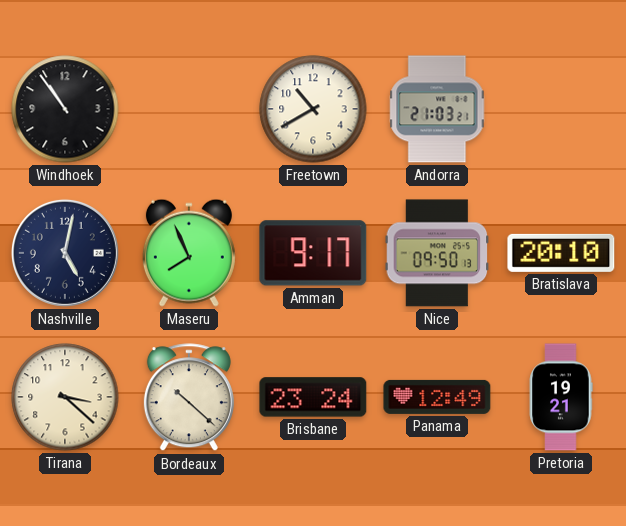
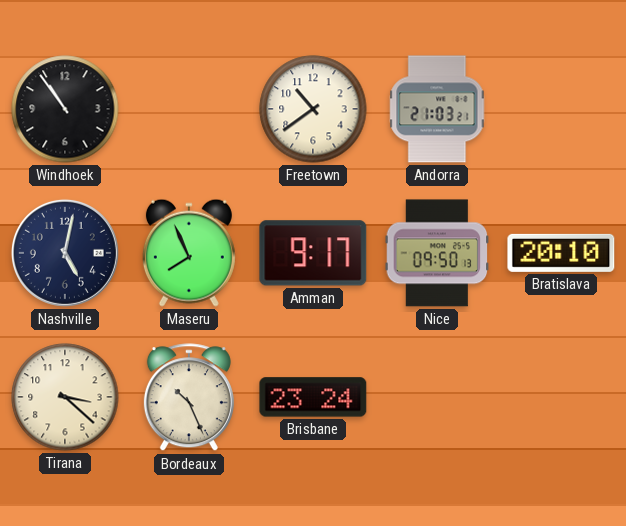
Freetown: 10:40 -> 10:39
Bordeaux: 10:22 -> 10:26
Panama: 12:49 -> none
Pretoria: 19:21 -> none
